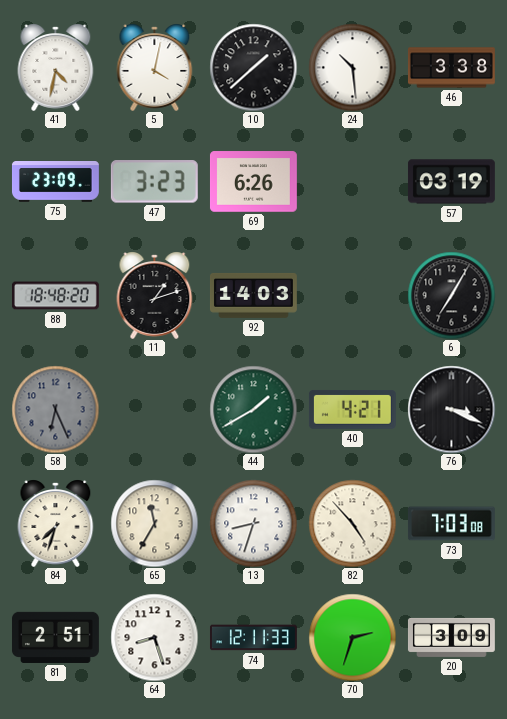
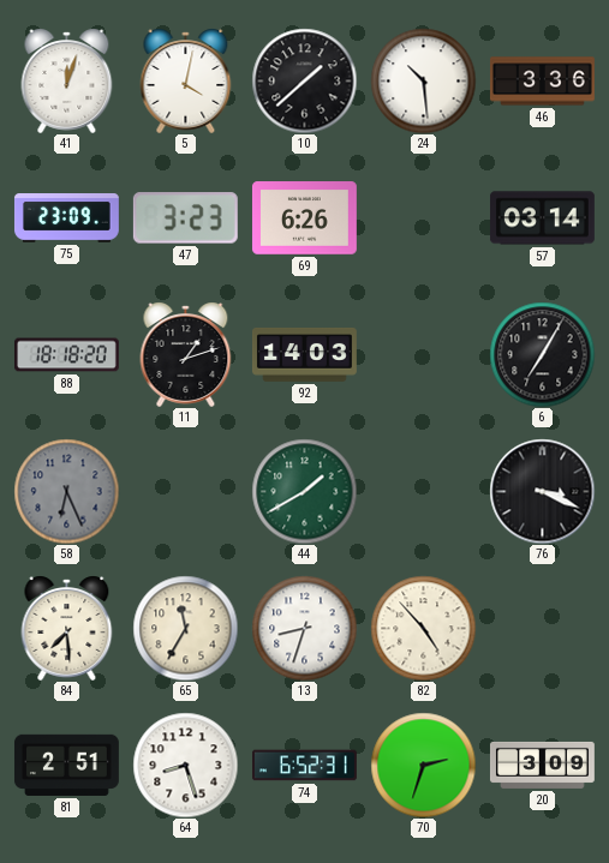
41: 4:32 -> 12:03
46: 3:38 -> 3:36
57: 03:19 -> 03:14
88: 18:48 -> 18:18
40: 4:21 -> none
84: 7:33 -> 7:29
73: 7:03 -> none
74: 12:11 -> 6:52
